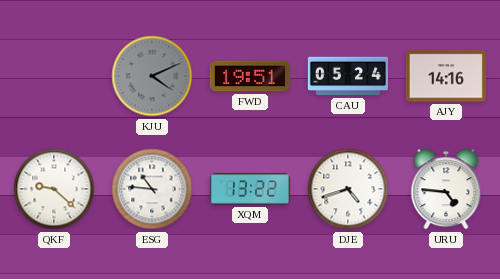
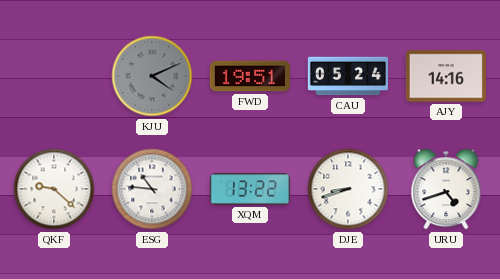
DJE: 4:42 -> 8:42
URU: 4:46 -> 4:42
